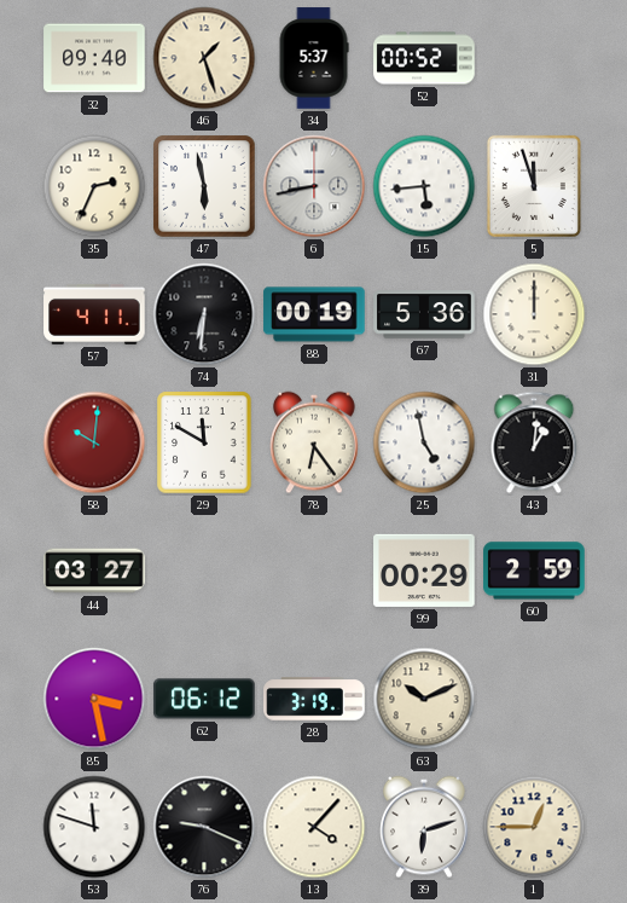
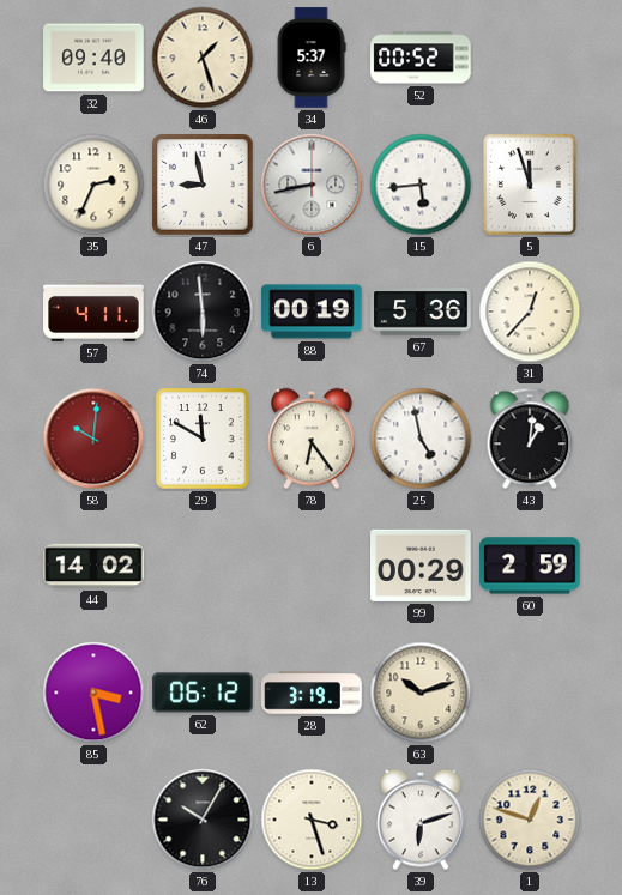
47: 5:58 -> 8:58
74: 6:31 -> 5:59
31: 12:00 -> 12:37
44: 03:27 -> 14:02
63: 10:11 -> 10:12
53: 11:48 -> none
76: 9:19 -> 10:05
13: 4:07 -> 3:27
1: 12:45 -> 12:48
